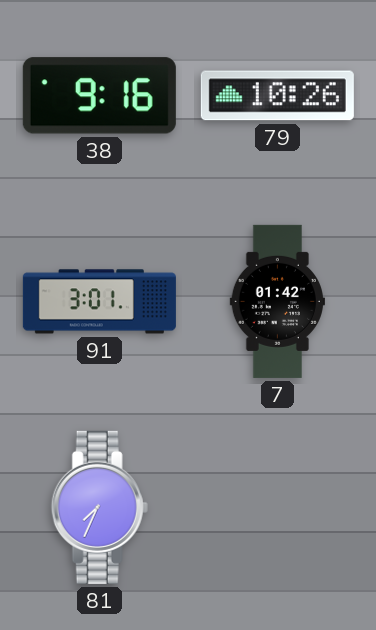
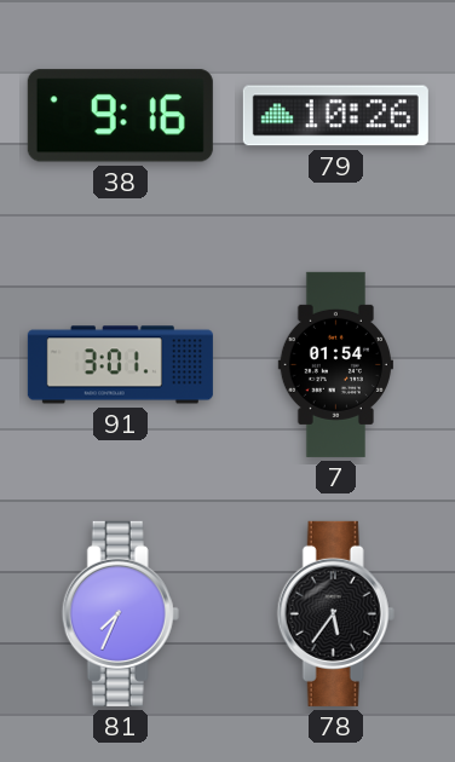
7: 01:42 -> 01:54
78: none -> 5:36
